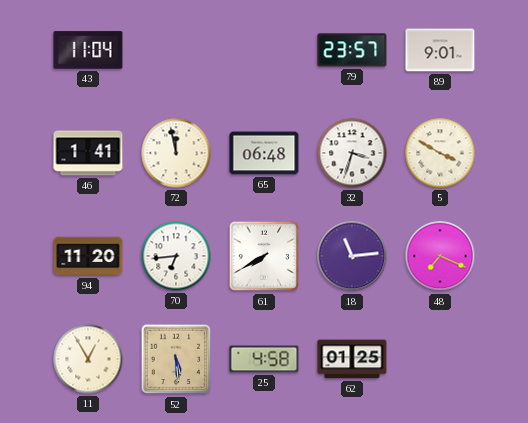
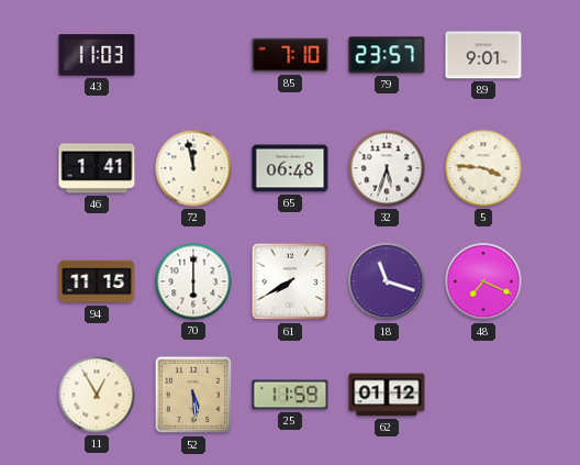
43: 11:04 -> 11:03
85: none -> 7:10
32: 3:33 -> 5:33
5: 3:50 -> 3:46
94: 11:20 -> 11:15
70: 6:44 -> 6:00
18: 11:14 -> 11:18
25: 4:58 -> 11:59
62: 01:25 -> 01:12
